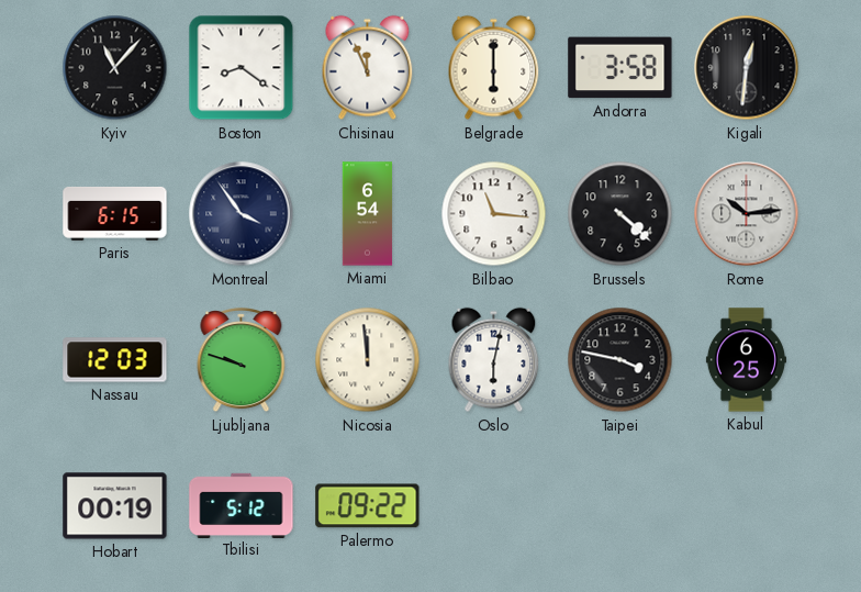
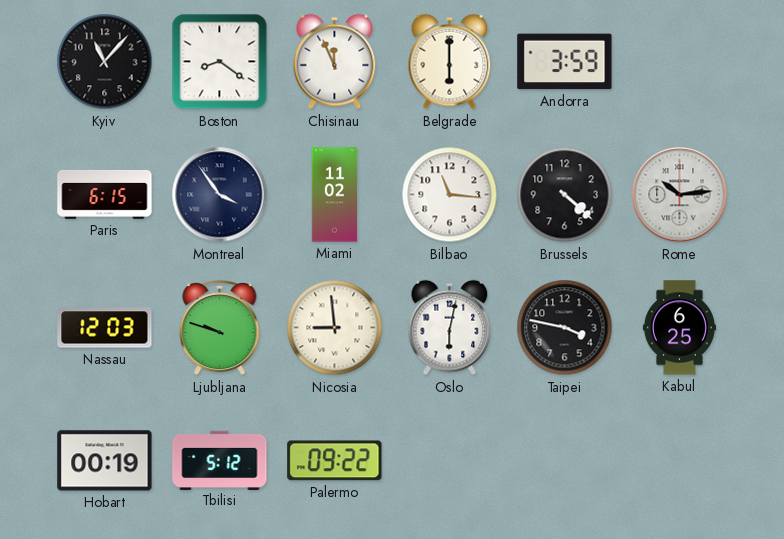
Andorra: 3:58 -> 3:59
Kigali: 12:31 -> none
Miami: 6:54 -> 11:02
Nicosia: 11:59 -> 8:59
